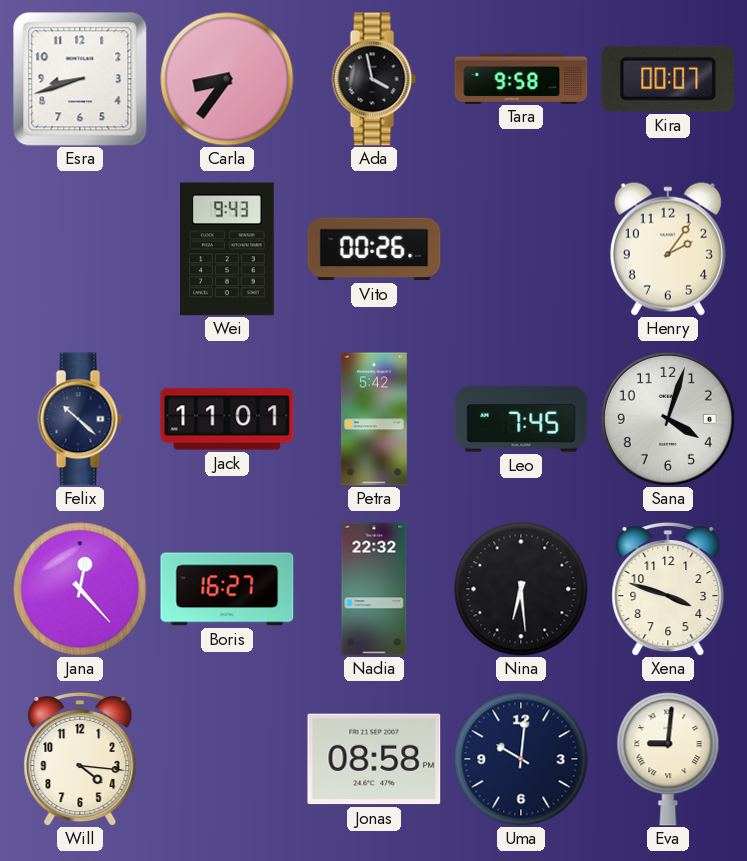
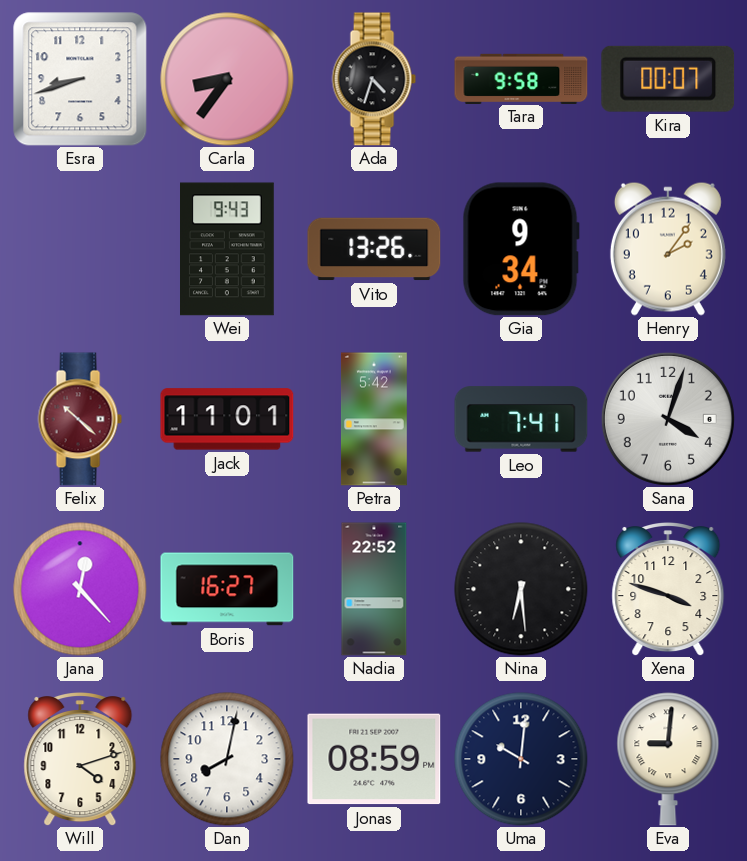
Ada: 3:58 -> 4:33
Vito: 00:26 -> 13:26
Gia: none -> 9:34
Felix dial: navy -> burgundy
Leo: 7:45 -> 7:41
Nadia: 22:32 -> 22:52
Will: 4:16 -> 4:12
Dan: none -> 8:02
Jonas: 08:58 -> 08:59
